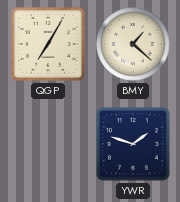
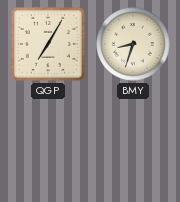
BMY: 1:22 -> 8:33
YWR: 1:48 -> none
